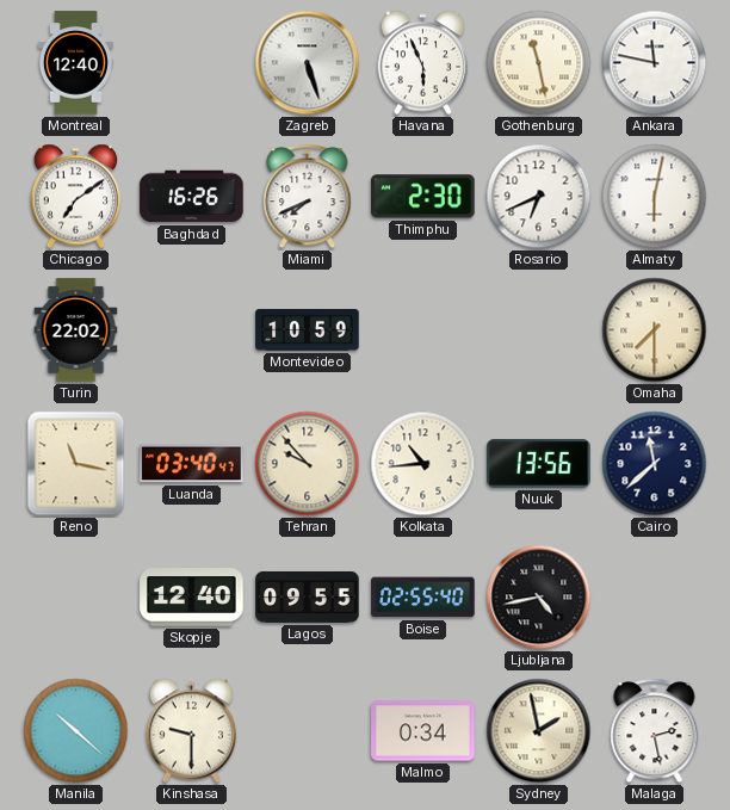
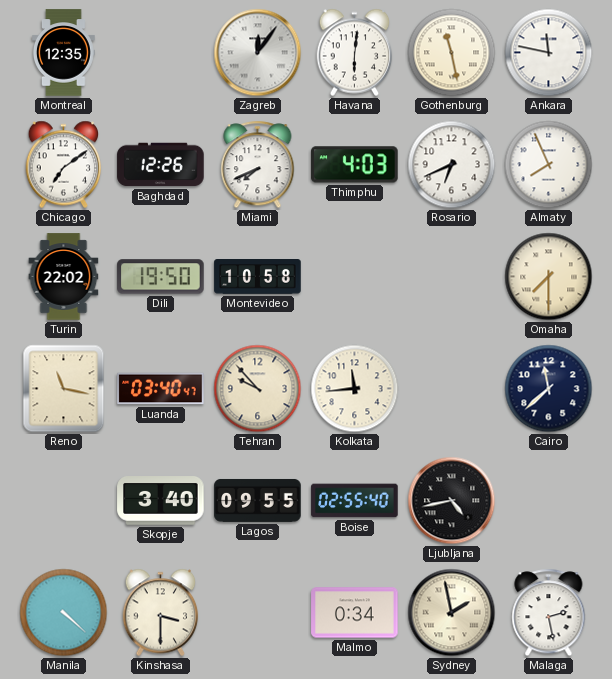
Montreal: 12:40 -> 12:35
Zagreb: 5:27 -> 12:06
Havana: 5:56 -> 6:01
Baghdad: 16:26 -> 12:26
Thimphu: 2:30 -> 4:03
Almaty: 6:02 -> 7:56
Dili: none -> 19:50
Montevideo: 10:59 -> 10:58
Kolkata: 10:44 -> 11:44
Nuuk: 13:56 -> none
Skopje: 12:40 -> 3:40
Manila: 10:22 -> 4:22
Kinshasa: 9:30 -> 3:30
